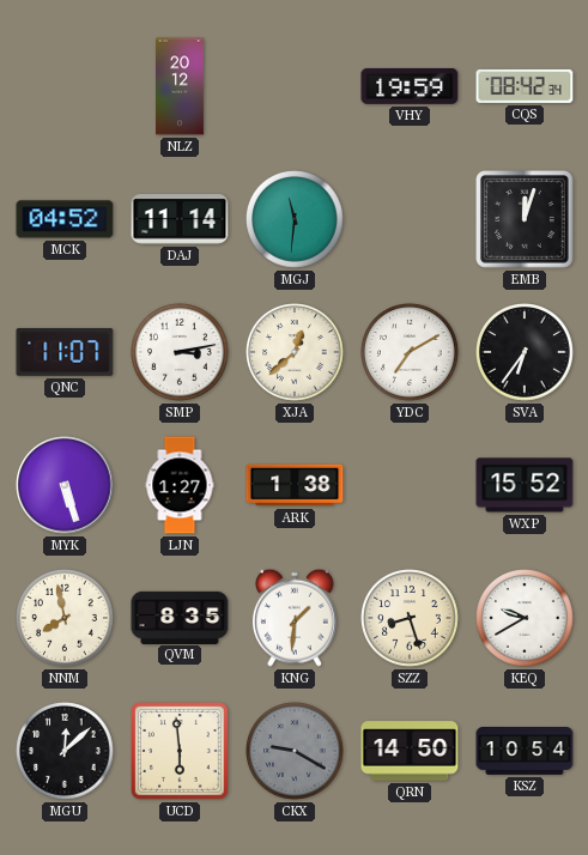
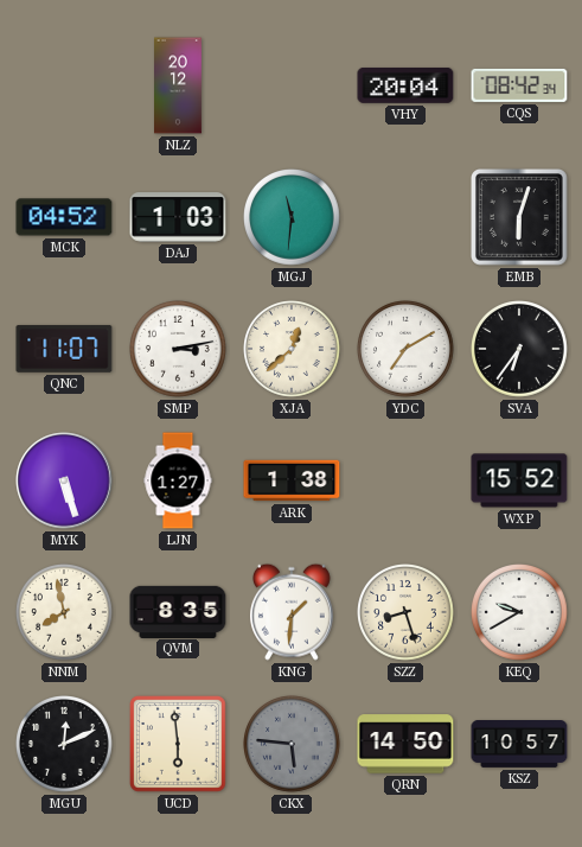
VHY: 19:59 -> 20:04
DAJ: 11:14 -> 1:03
EMB: 12:03 -> 6:03
MGU: 12:08 -> 12:11
CKX: 9:20 -> 5:46
KSZ: 10:54 -> 10:57
